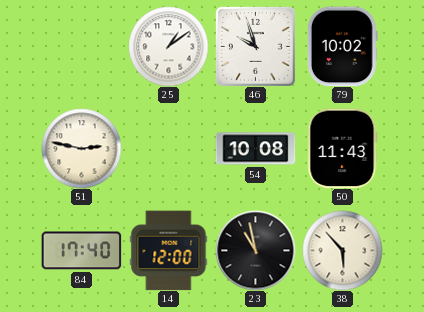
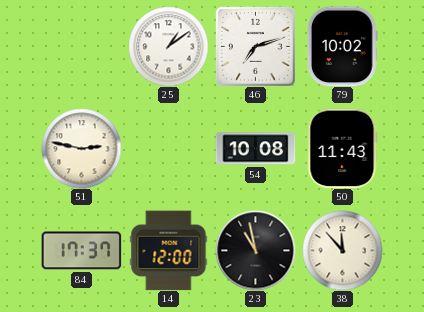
46: 9:57 -> 7:12
84: 17:40 -> 17:37
38: 5:53 -> 11:53
